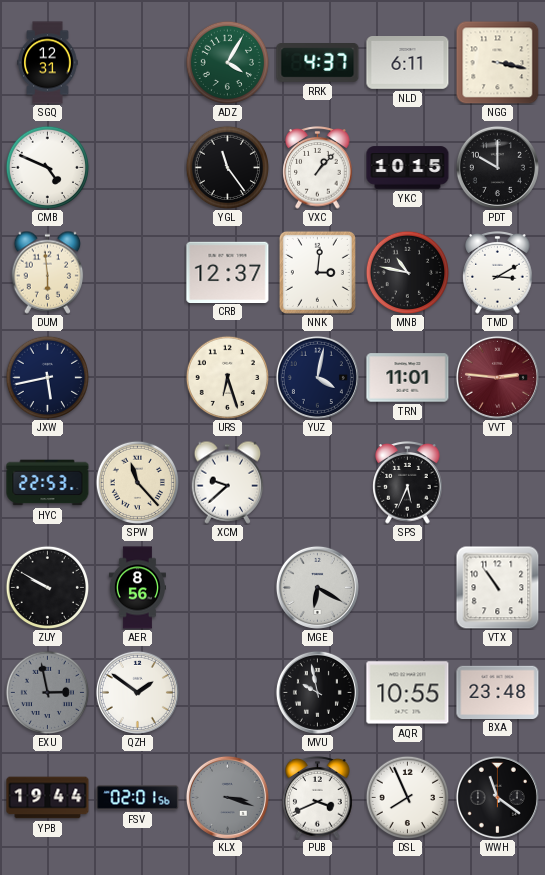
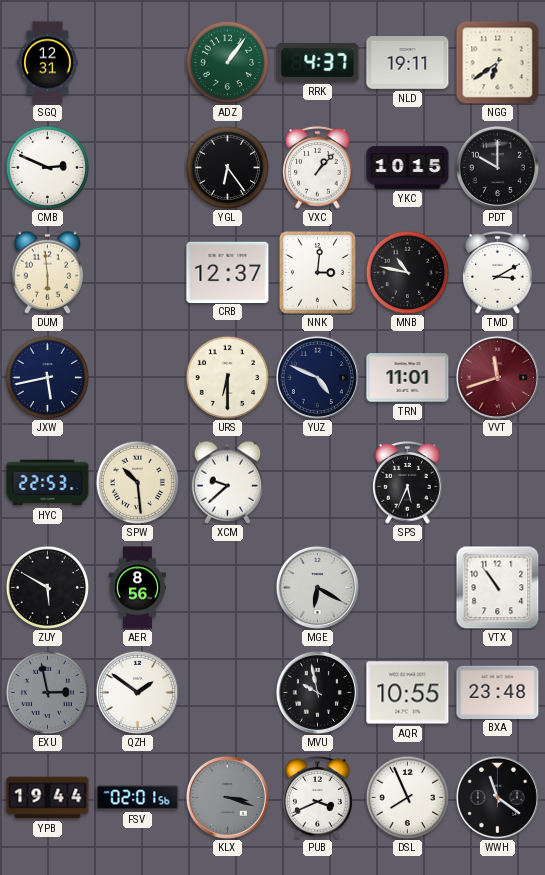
ADZ: 4:05 -> 1:06
NLD: 6:11 -> 19:11
NGG: 3:17 -> 6:39
CMB: 4:49 -> 2:49
YGL: 11:24 -> 6:24
URS: 6:27 -> 6:30
YUZ: 4:02 -> 4:49
VVT: 2:46 -> 11:42
SPW: 11:23 -> 10:29
ZUY: 9:50 -> 5:50
